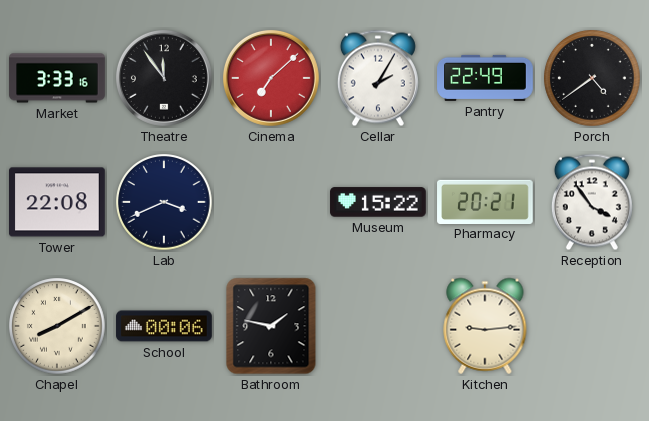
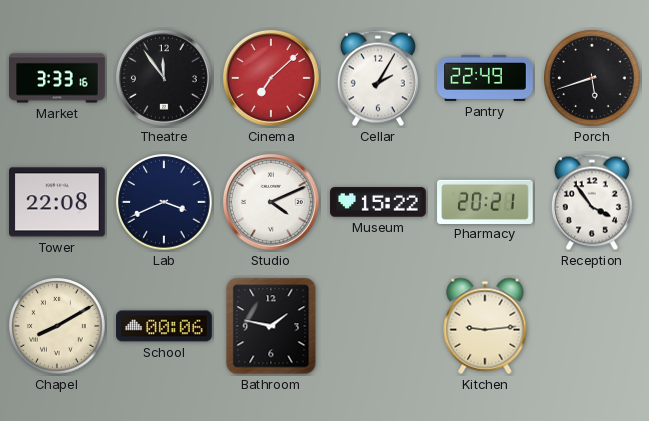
Porch: 4:39 -> 5:42
Studio: none -> 4:11
